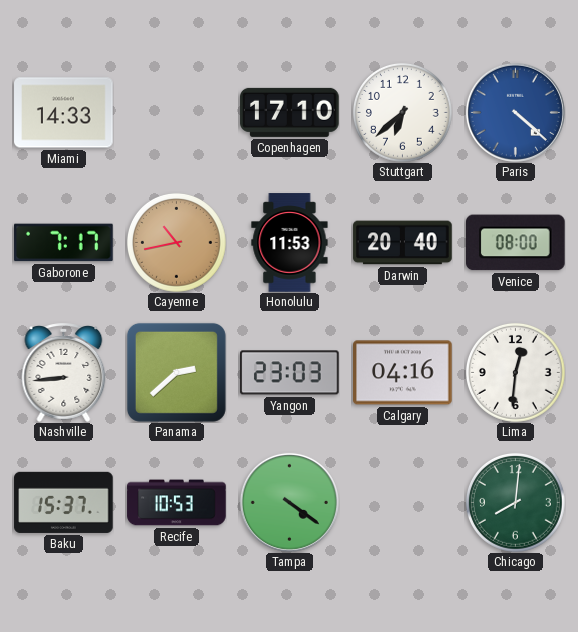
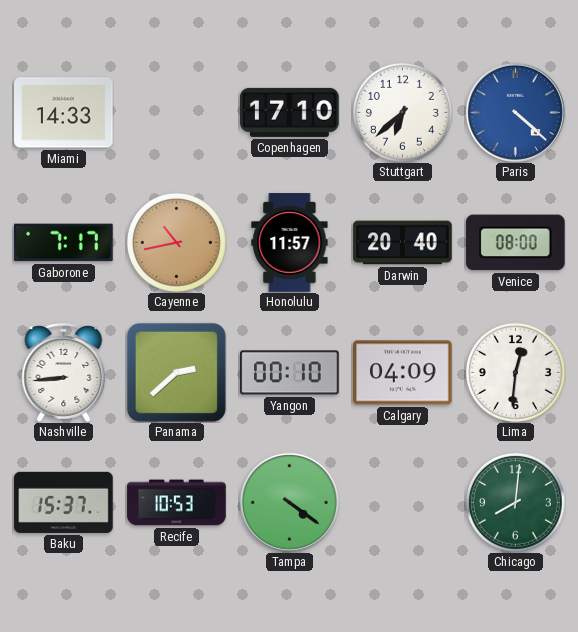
Honolulu: 11:53 -> 11:57
Yangon: 23:03 -> 00:10
Calgary: 04:16 -> 04:09
